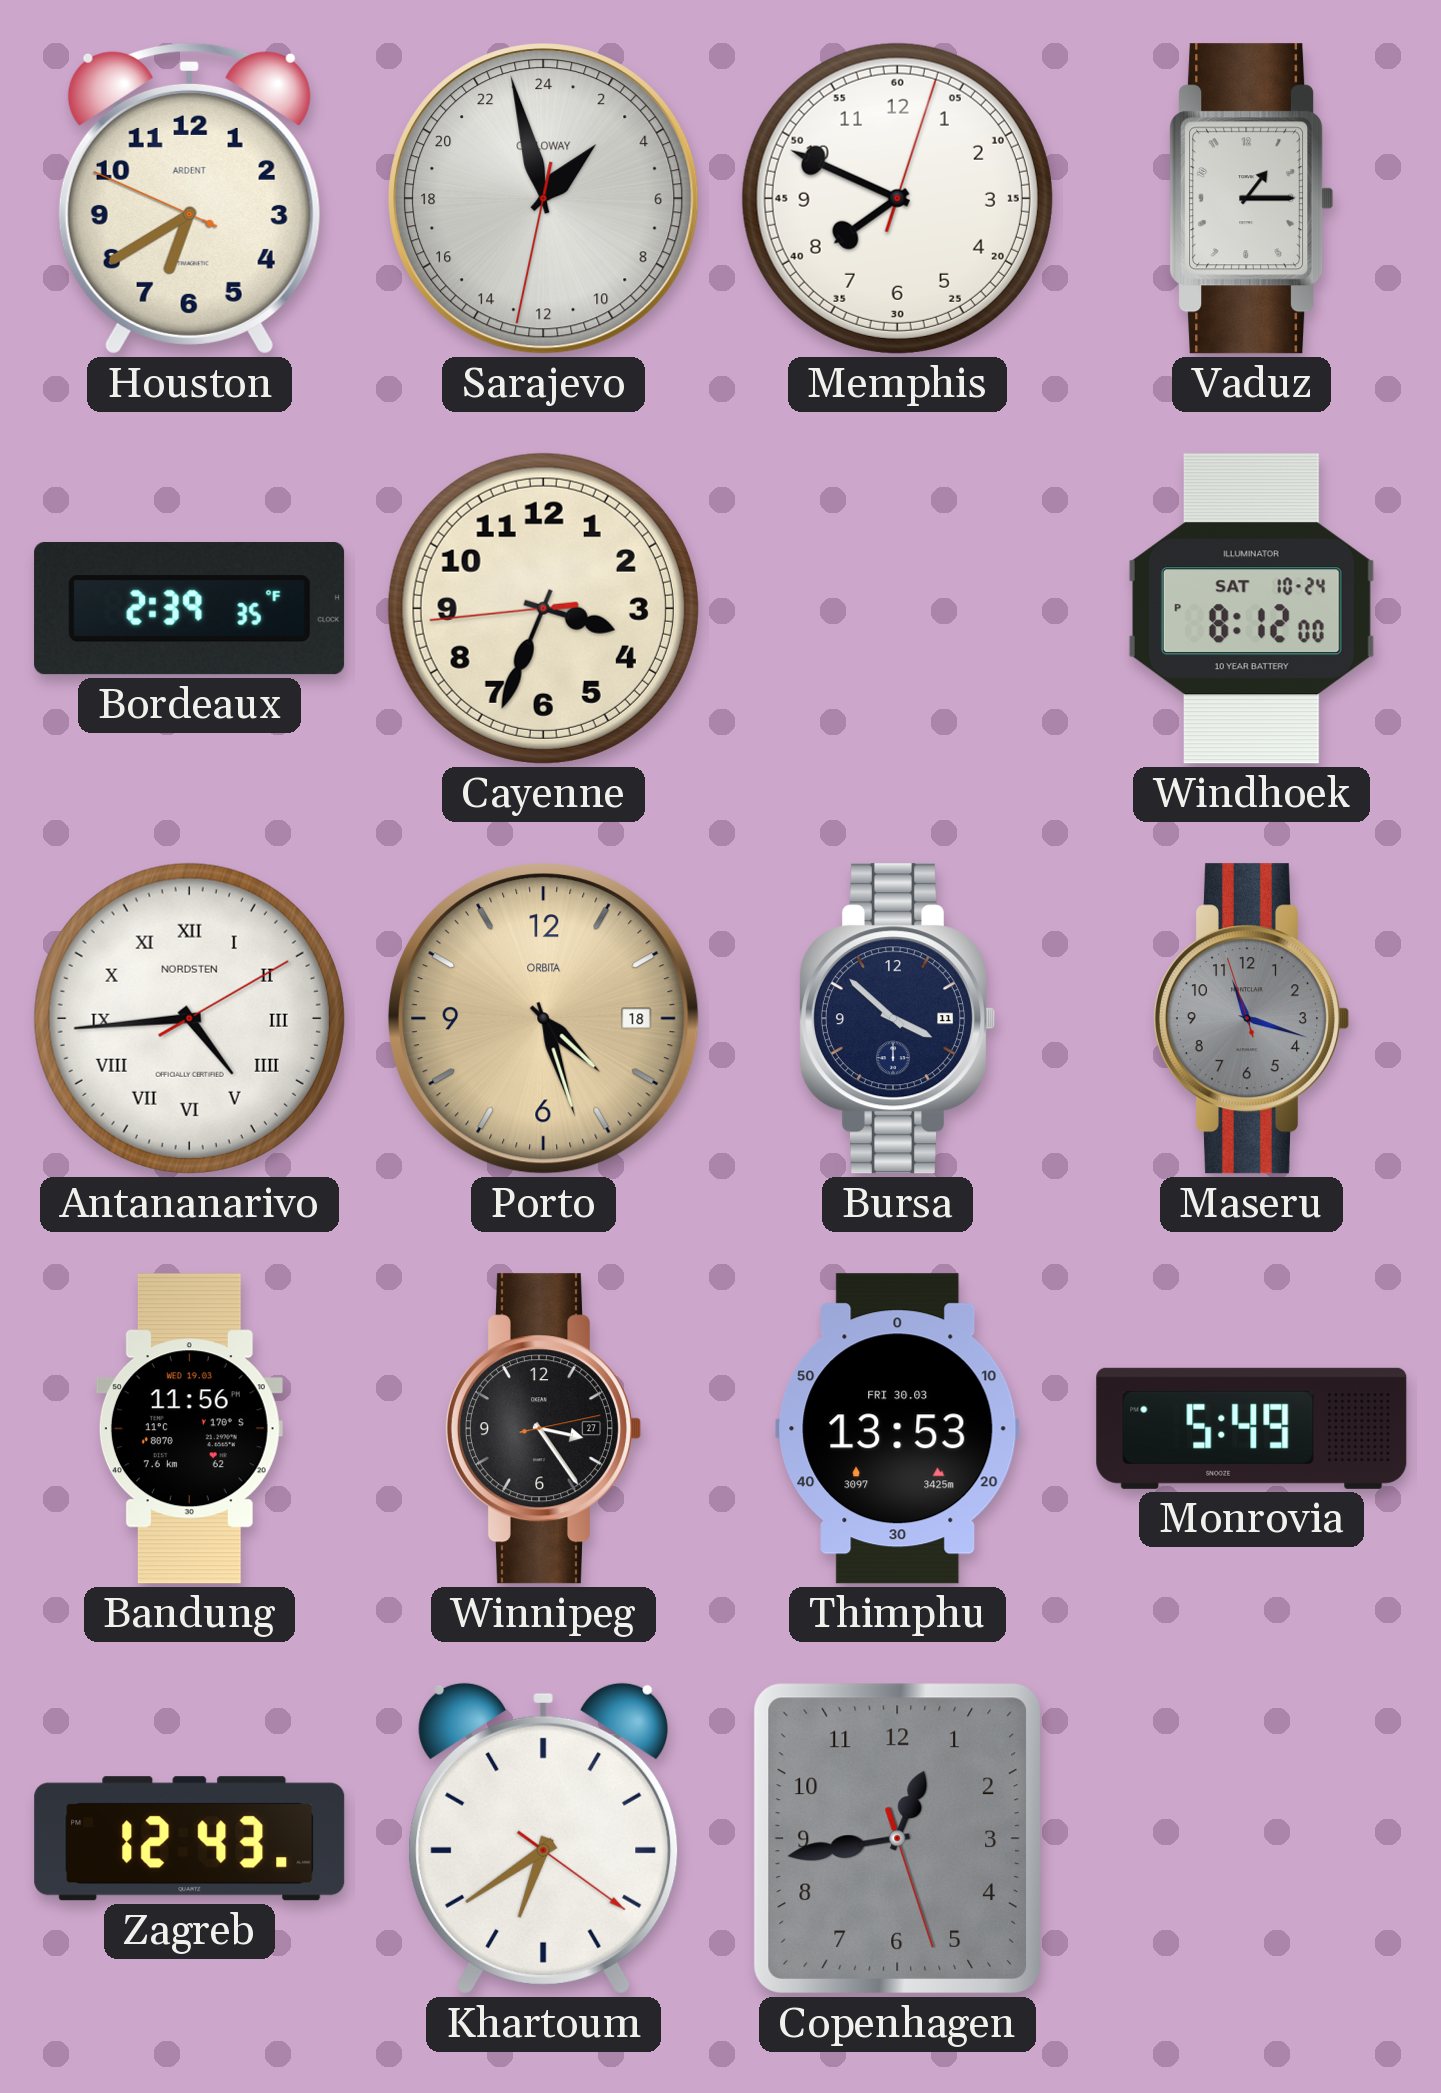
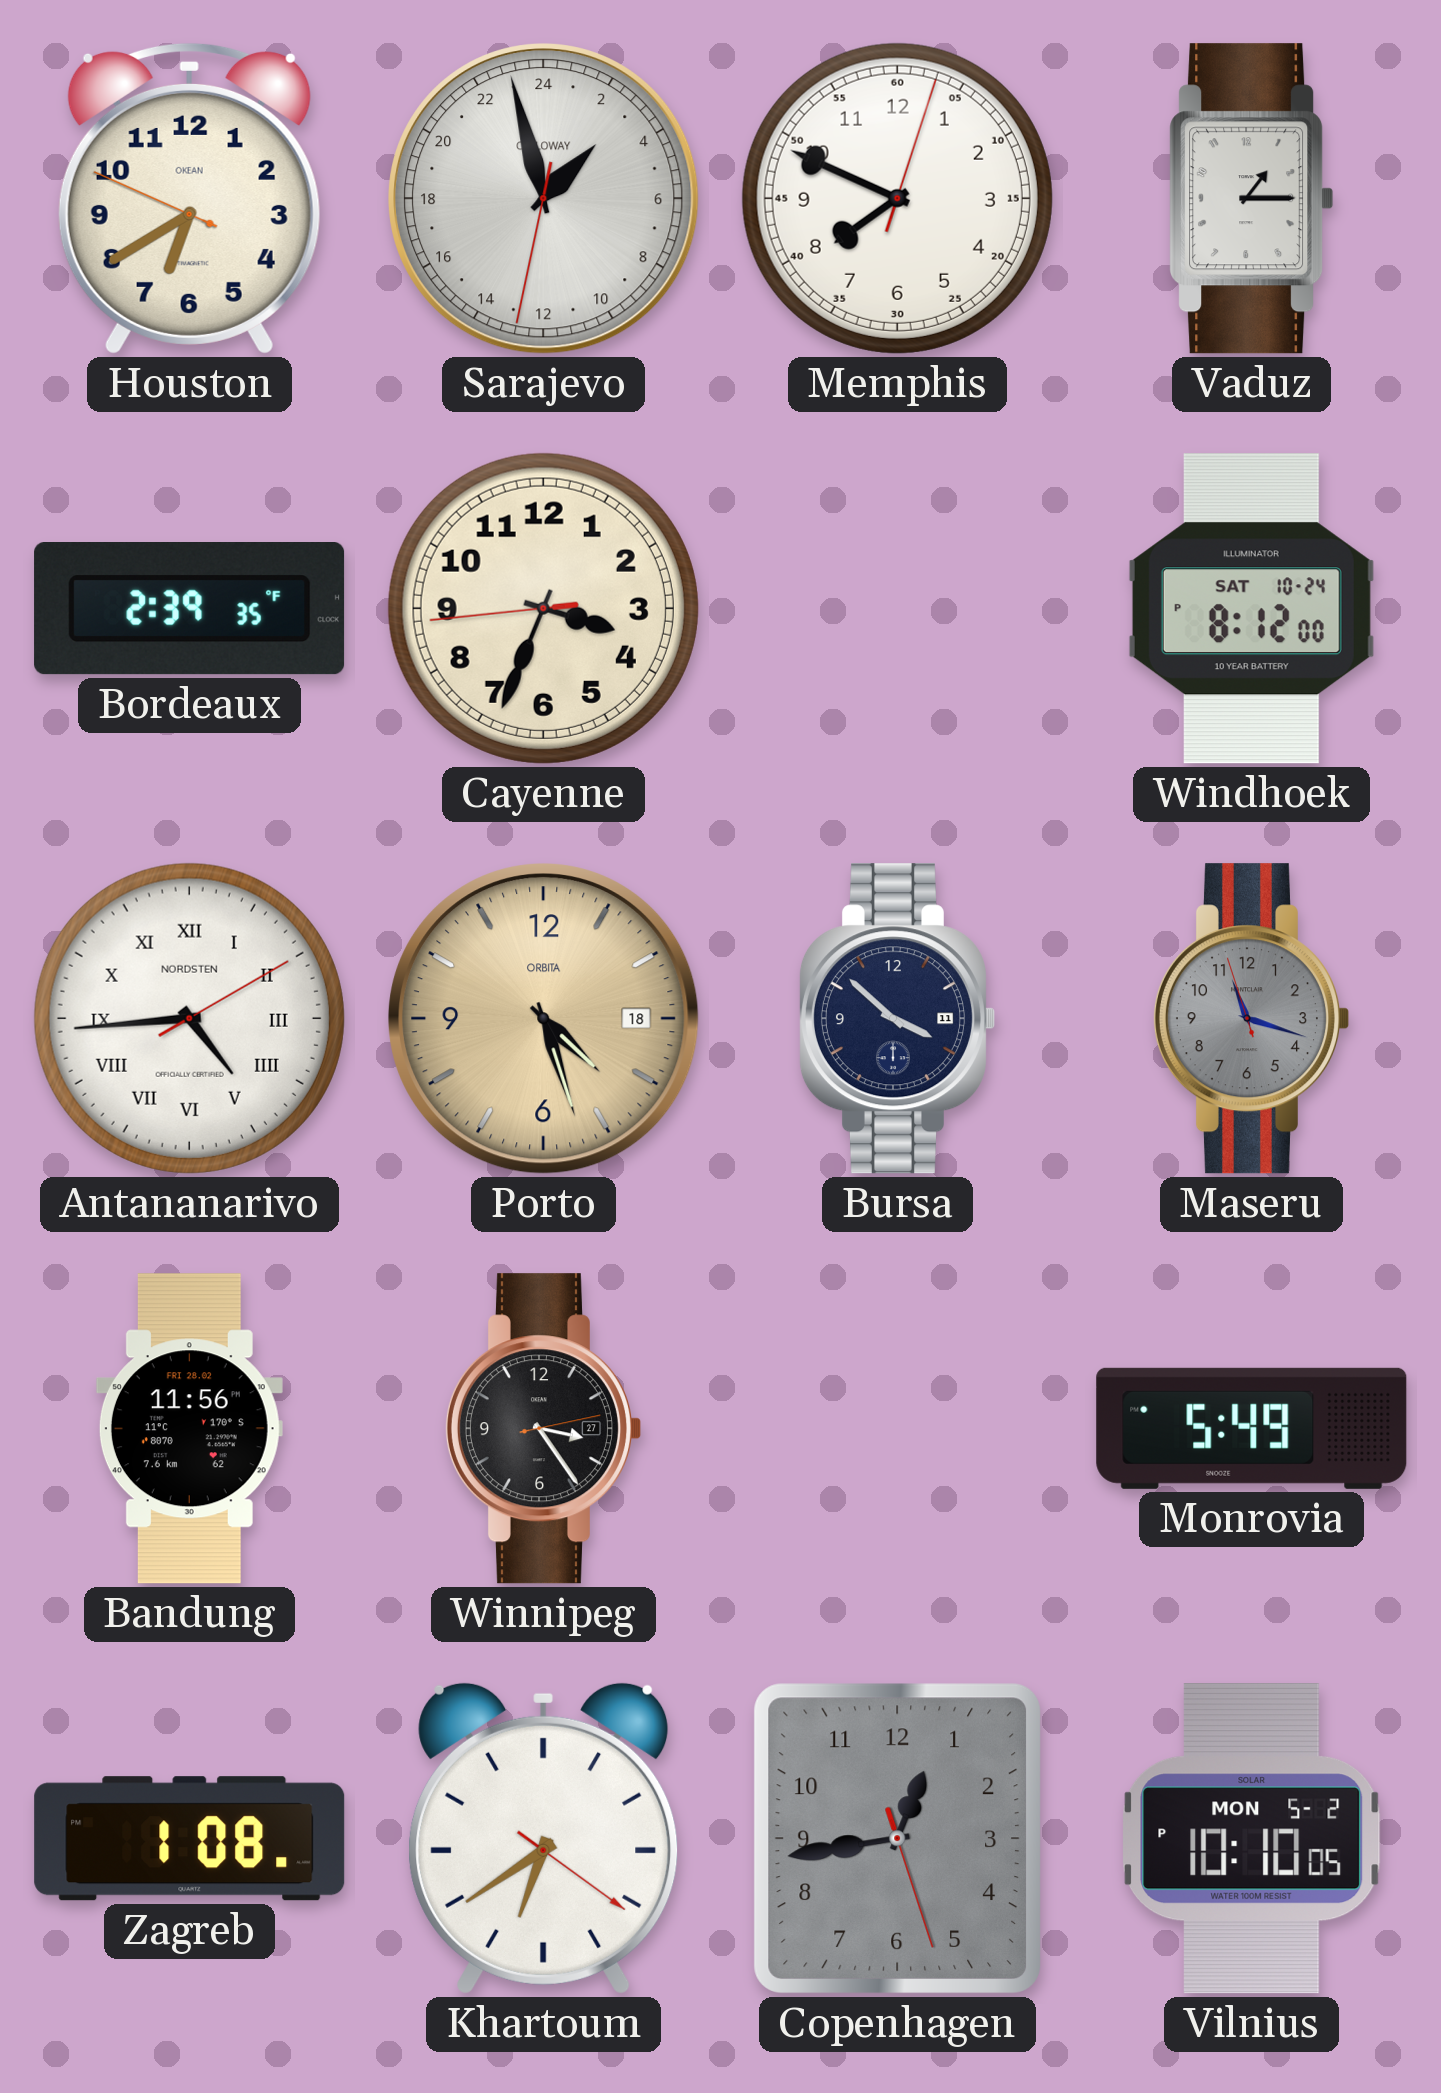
Houston brand: ARDENT -> OKEAN
Bandung date: WED 19.03 -> FRI 28.02
Thimphu: 13:53 -> none
Zagreb: 12:43 -> 1:08
Vilnius: none -> 10:10
